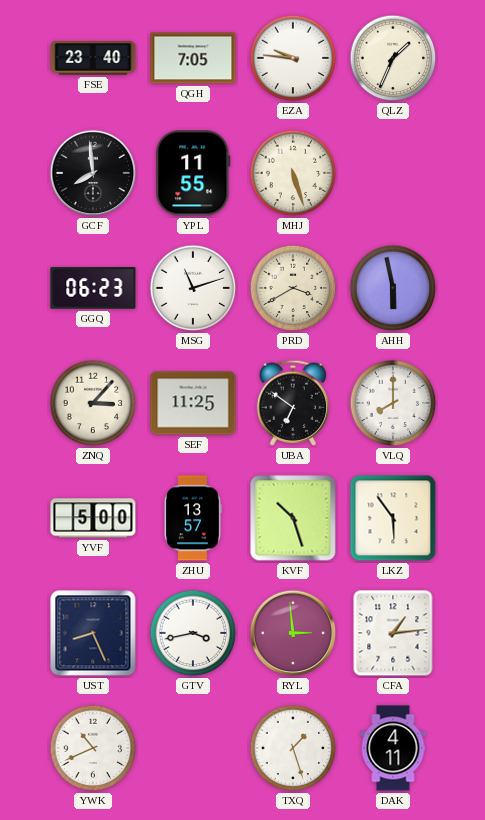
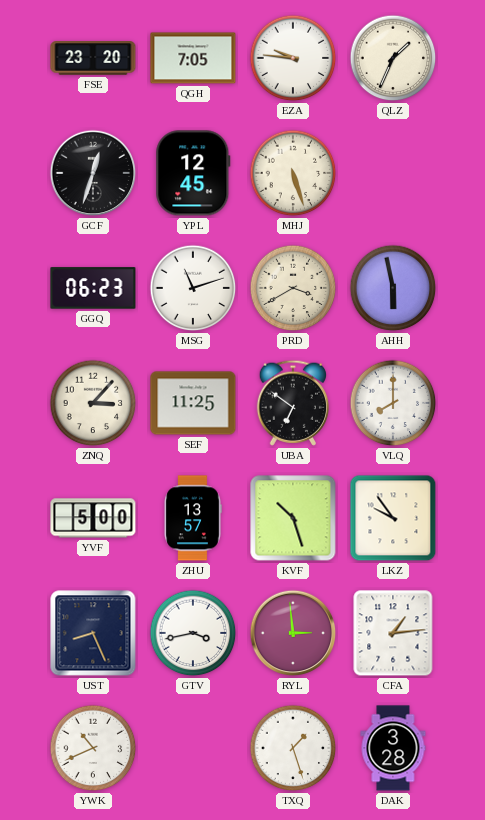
FSE: 23:40 -> 23:20
GCF: 7:59 -> 12:33
YPL: 11:55 -> 12:45
LKZ: 5:54 -> 9:54
DAK: 4:11 -> 3:28
